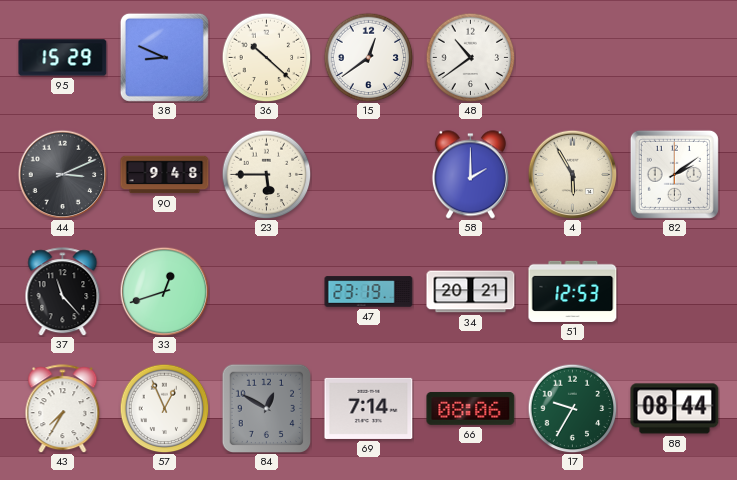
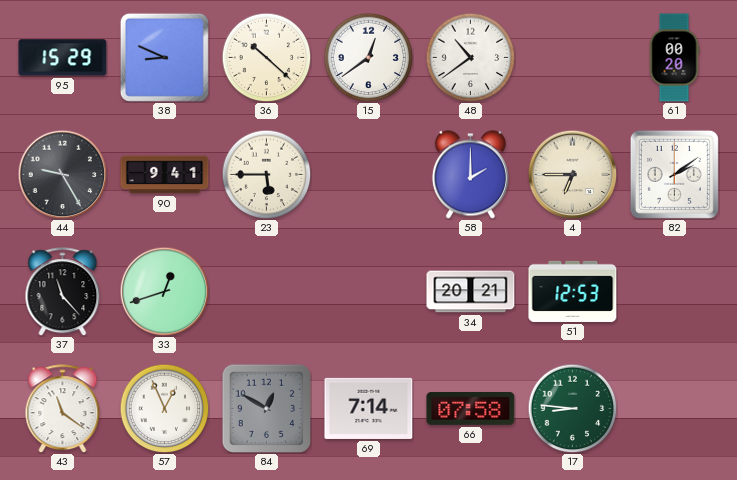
61: none -> 00:20
44: 3:11 -> 9:25
90: 9:48 -> 9:41
4: 5:55 -> 6:45
47: 23:19 -> none
43: 7:35 -> 11:21
66: 08:06 -> 07:58
17: 9:35 -> 8:46
88: 08:44 -> none
